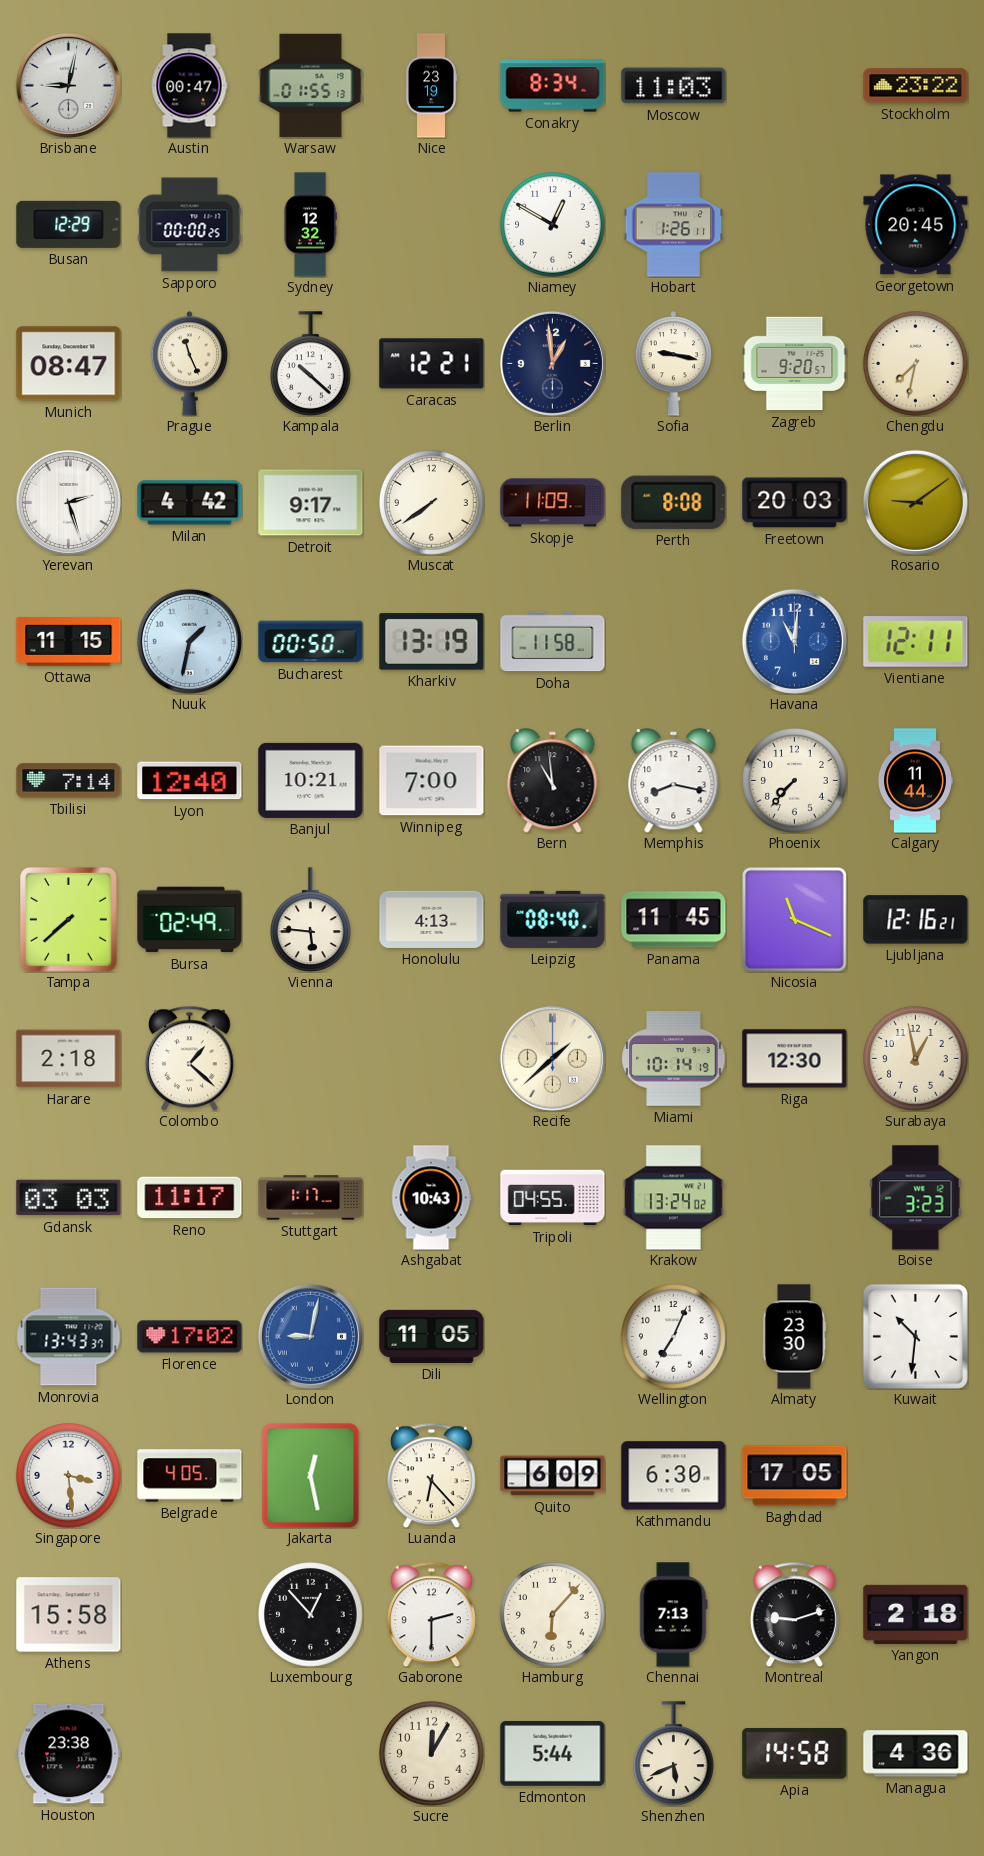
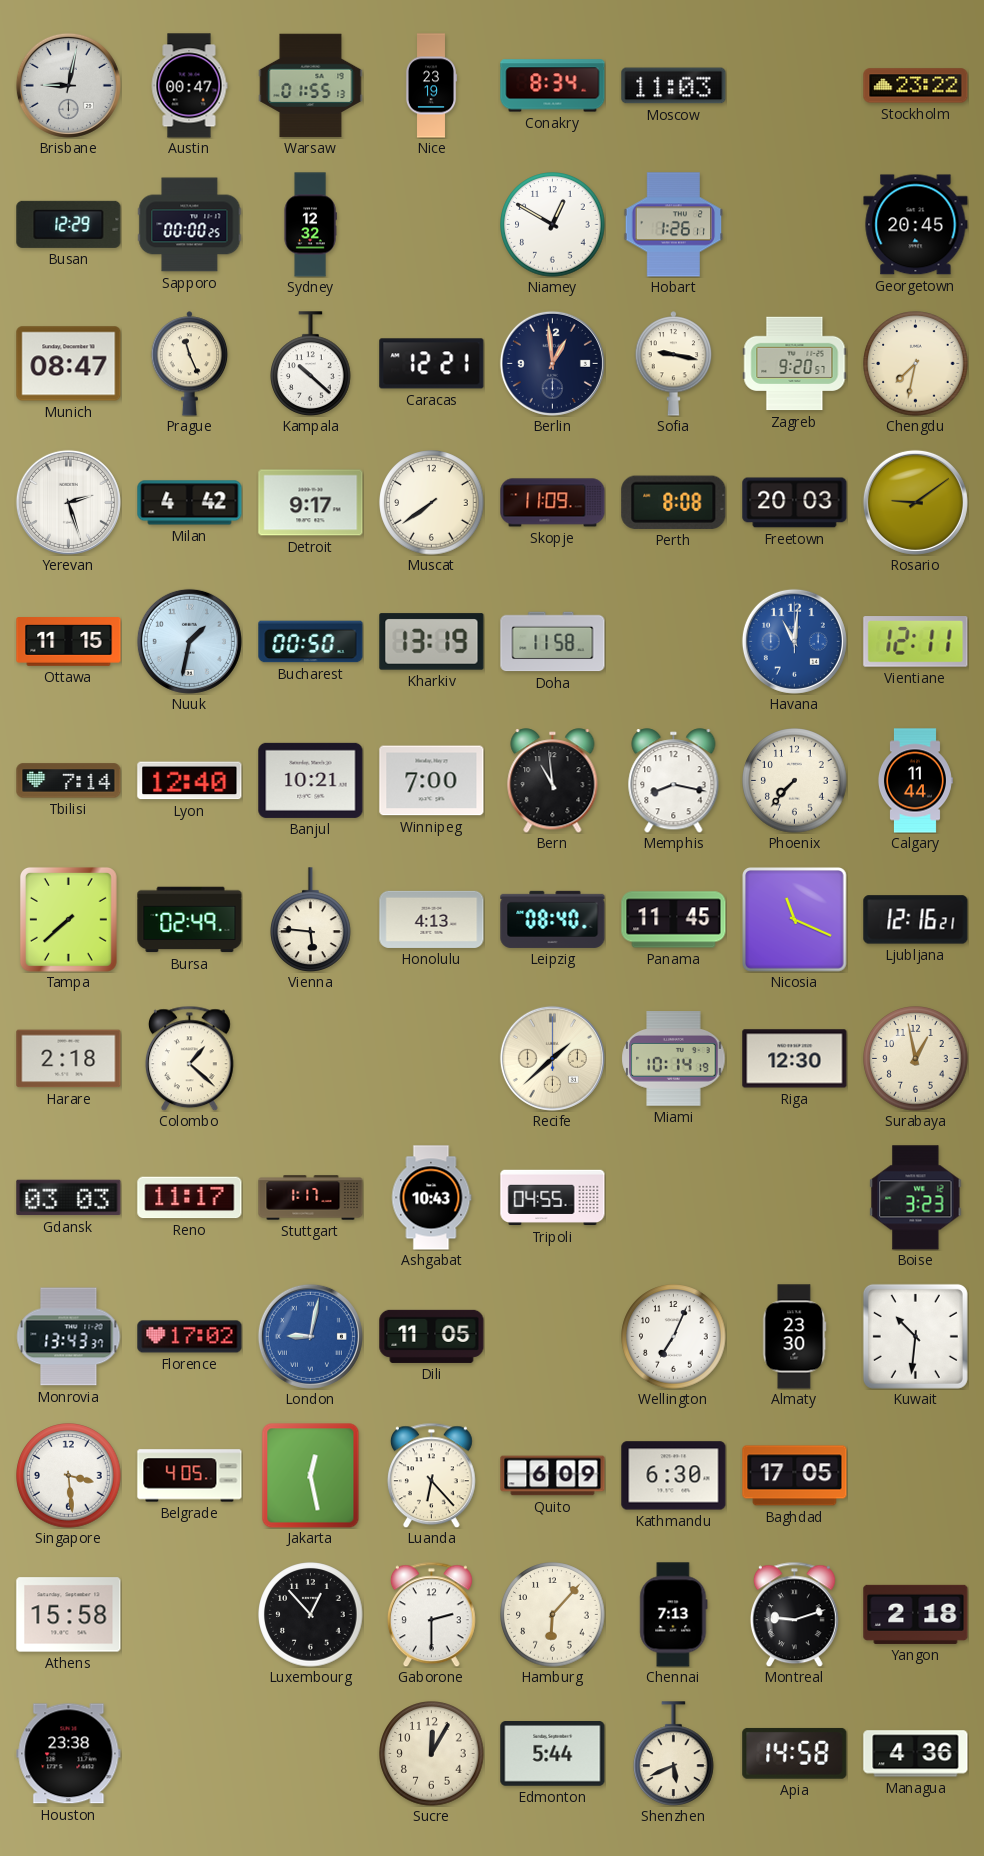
Krakow: 13:24 -> none
